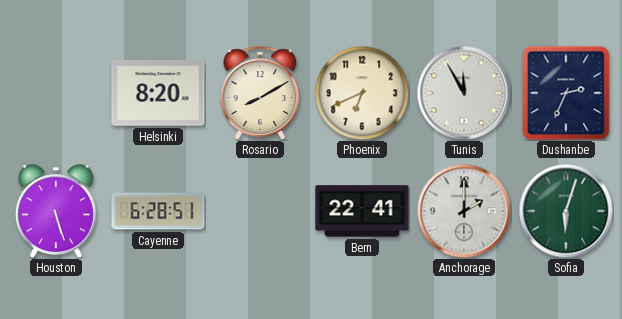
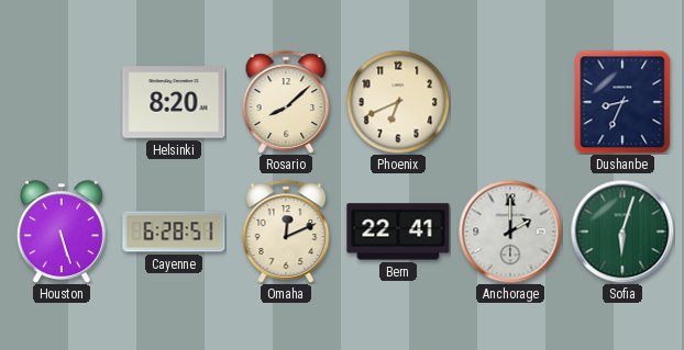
Rosario: 8:10 -> 8:08
Tunis: 11:55 -> none
Dushanbe: 2:34 -> 8:34
Omaha: none -> 12:11
